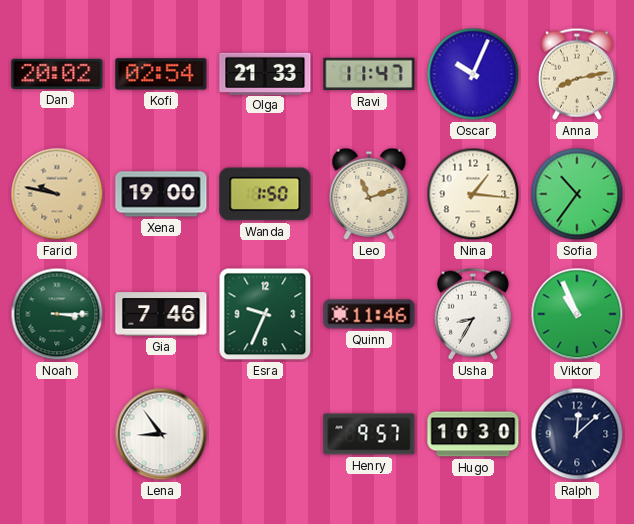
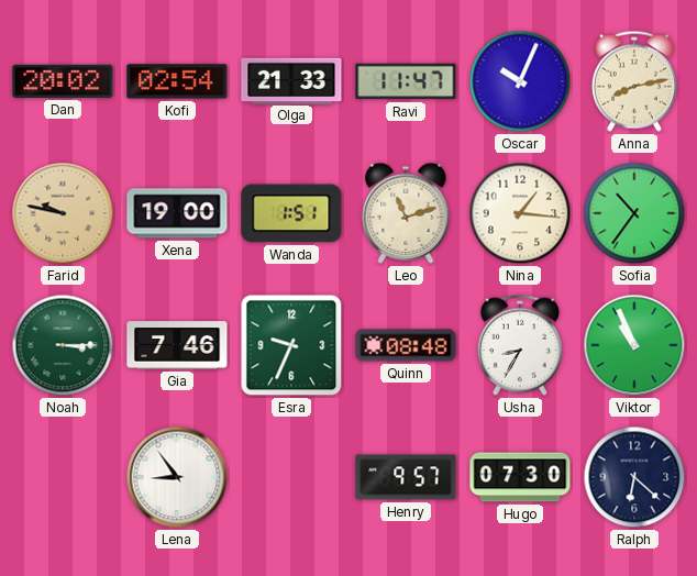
Wanda: 1:50 -> 1:51
Quinn: 11:46 -> 08:48
Hugo: 10:30 -> 07:30
Ralph: 12:08 -> 6:22
